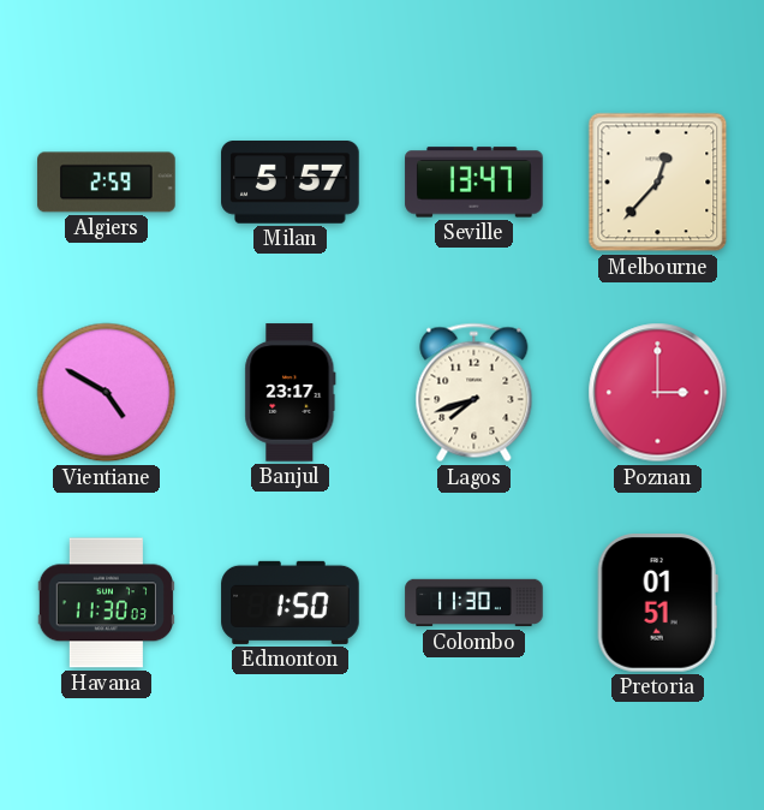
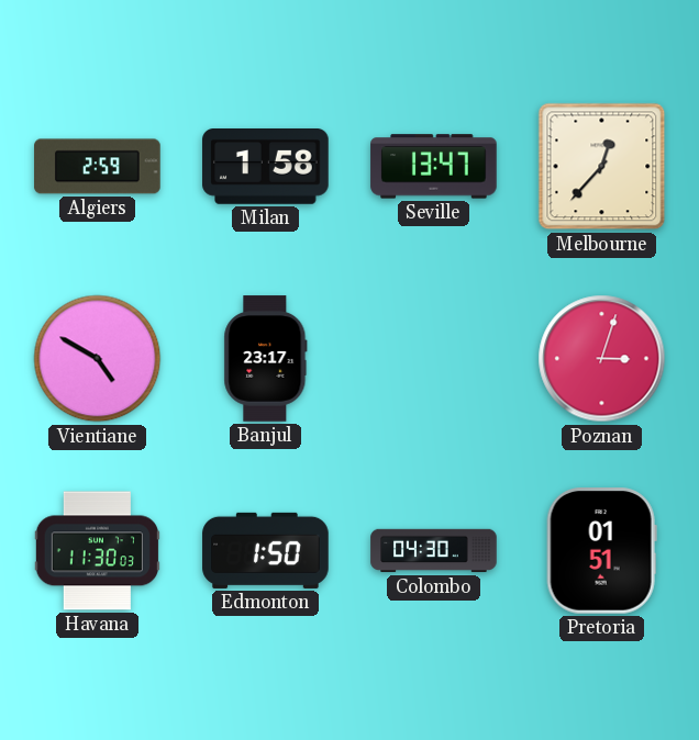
Milan: 5:57 -> 1:58
Lagos: 7:42 -> none
Poznan: 3:00 -> 3:03
Colombo: 11:30 -> 04:30
